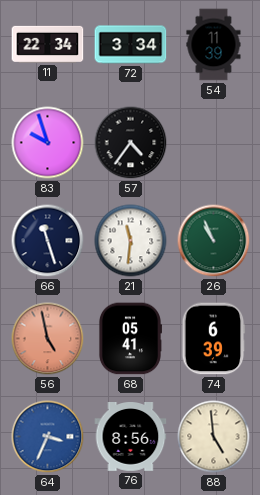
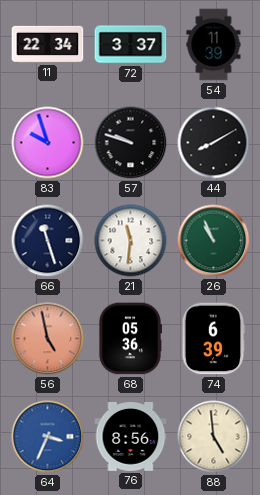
72: 3:34 -> 3:37
57: 4:36 -> 9:48
44: none -> 8:10
68: 05:41 -> 05:36
